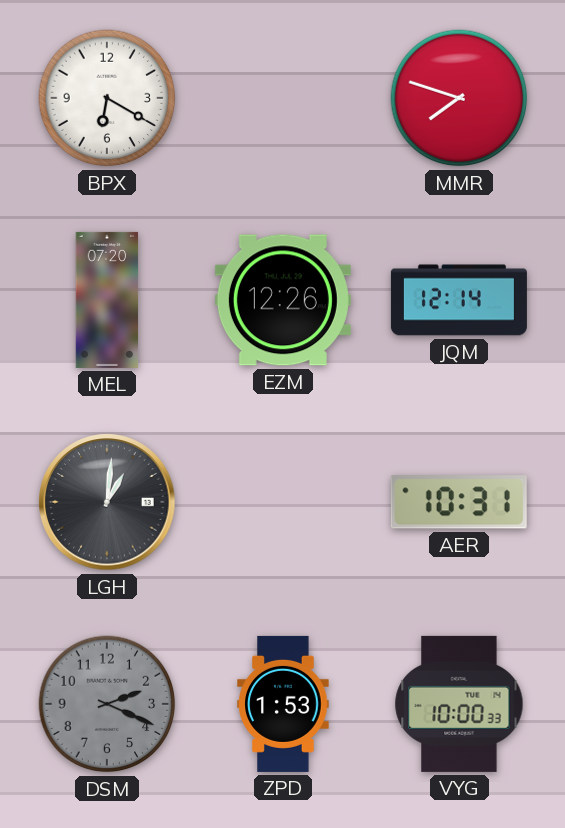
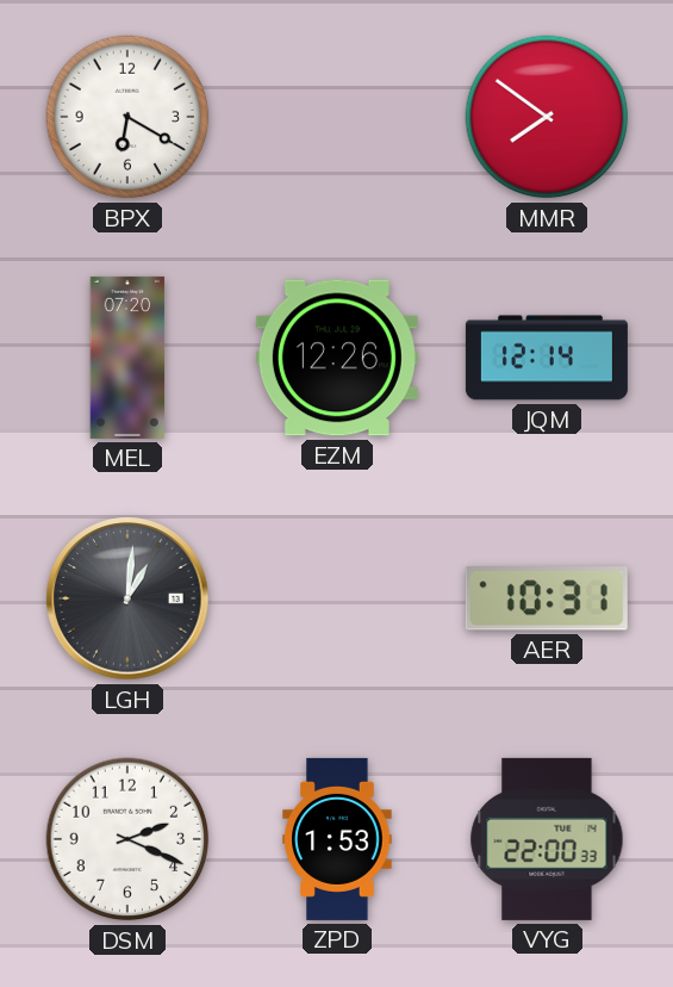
MMR: 7:48 -> 7:51
DSM dial: grey -> white
VYG: 10:00 -> 22:00
